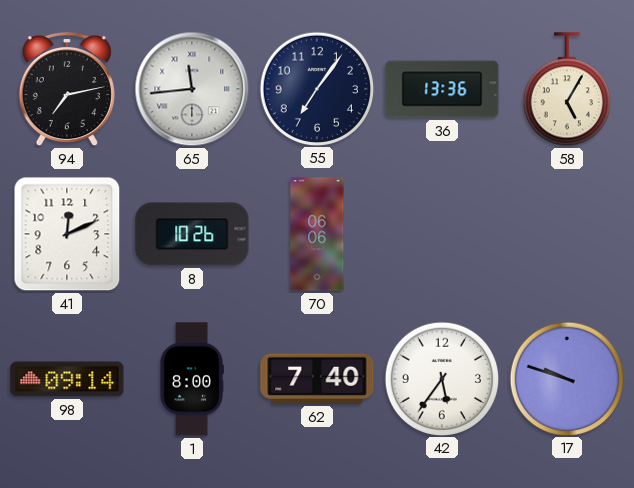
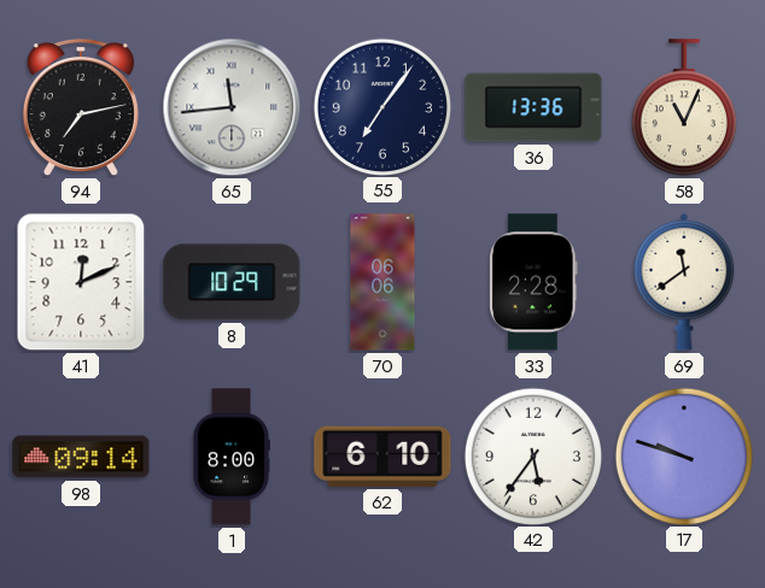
58: 5:05 -> 11:04
8: 10:26 -> 10:29
33: none -> 2:28
69: none -> 11:39
62: 7:40 -> 6:10
